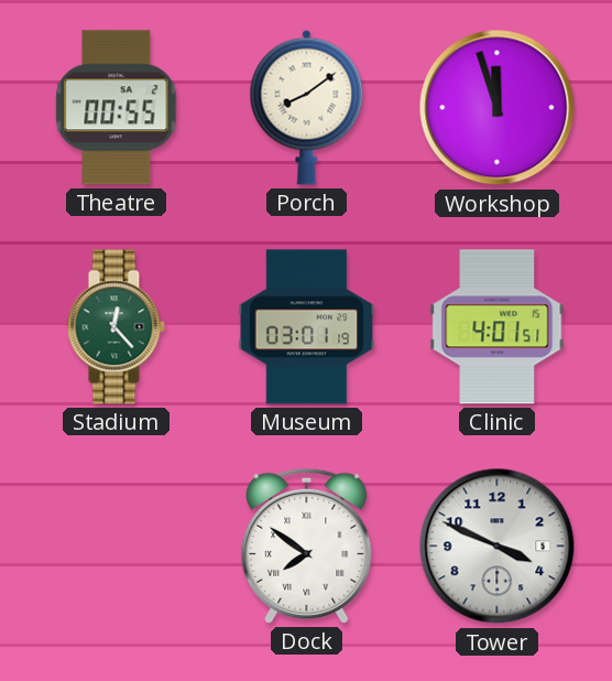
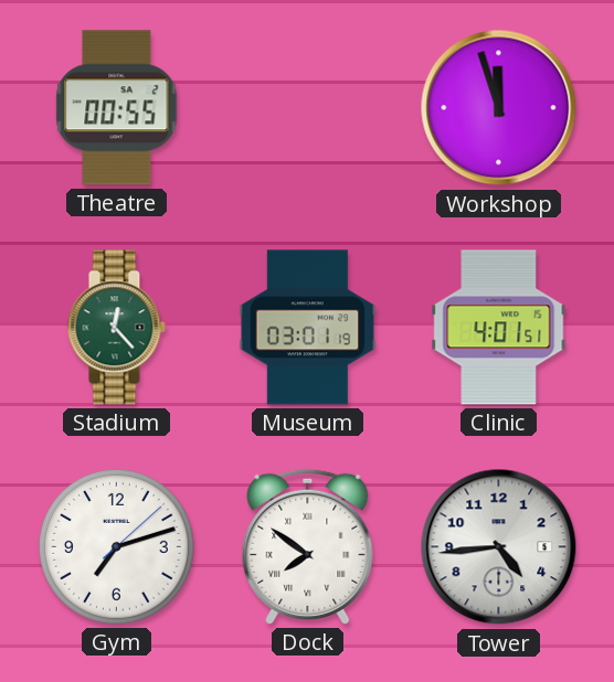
Porch: 8:09 -> none
Gym: none -> 7:12
Tower: 3:49 -> 4:44
